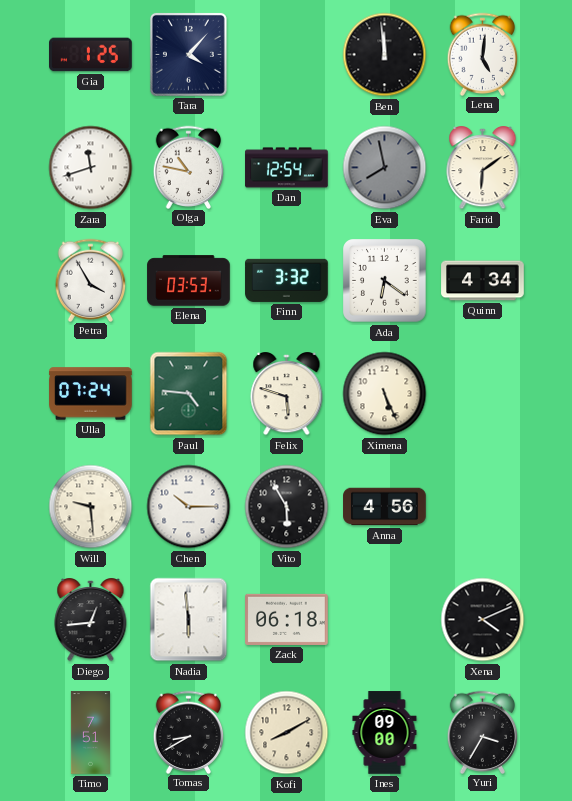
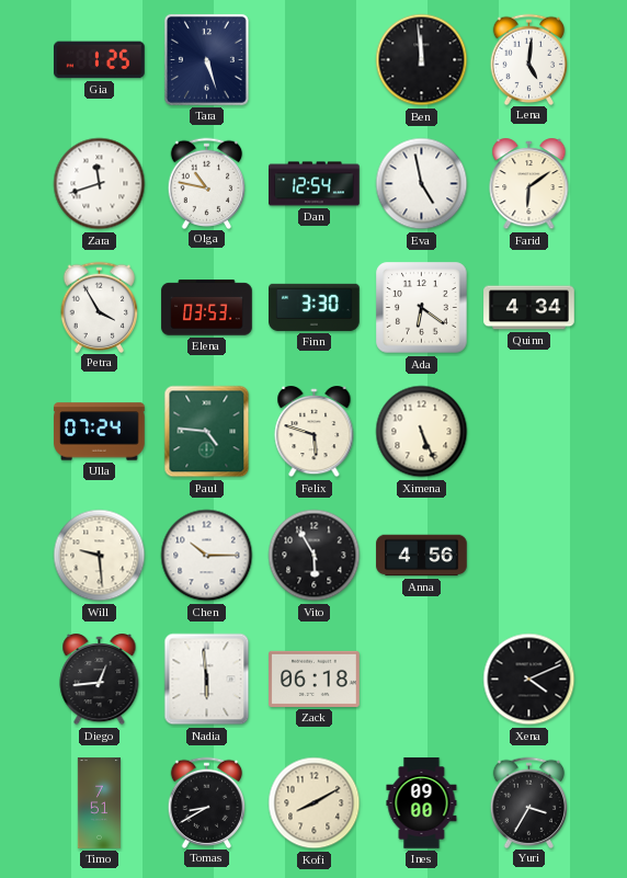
Tara: 4:07 -> 5:27
Eva: 7:58 -> 4:58
Eva dial: grey -> white
Finn: 3:32 -> 3:30
